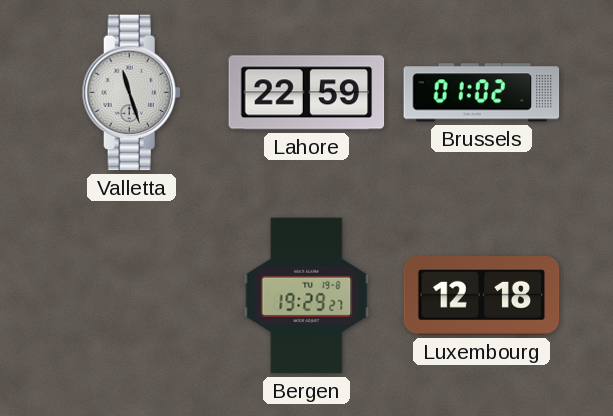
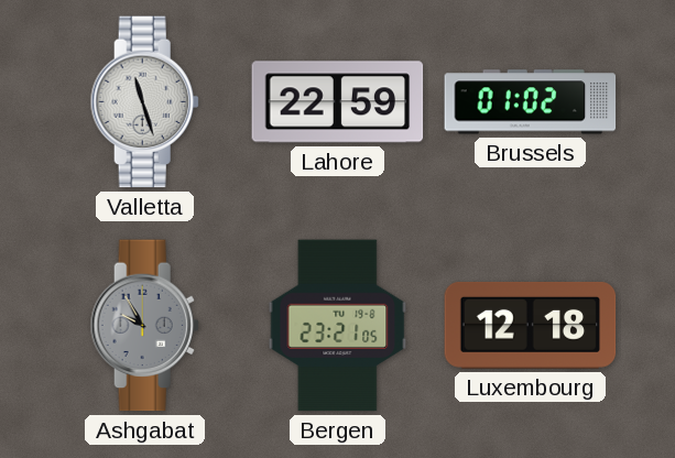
Ashgabat: none -> 9:55
Bergen: 19:29 -> 23:21
